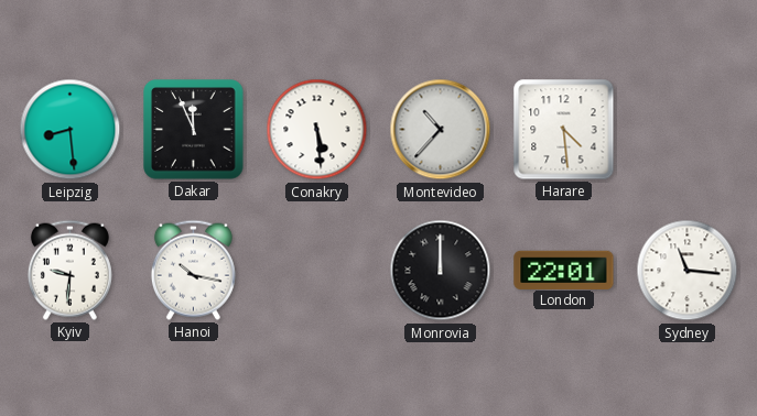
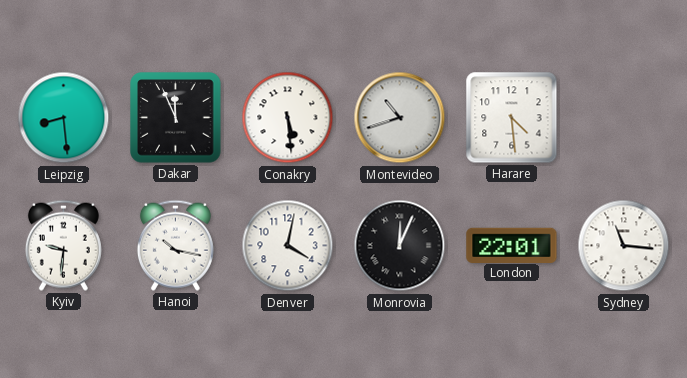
Montevideo: 10:37 -> 10:42
Denver: none -> 4:02
Monrovia: 12:00 -> 12:04
